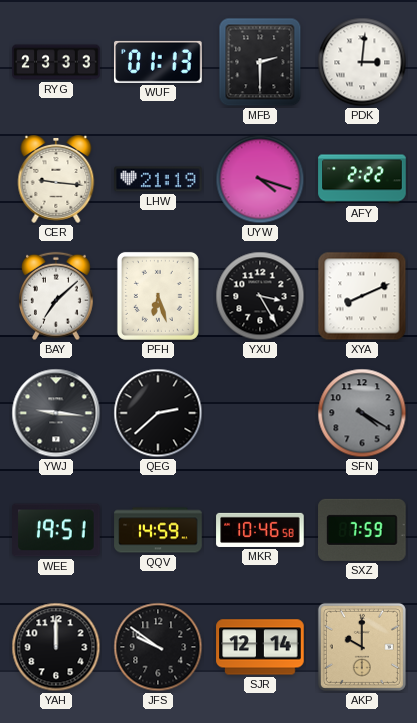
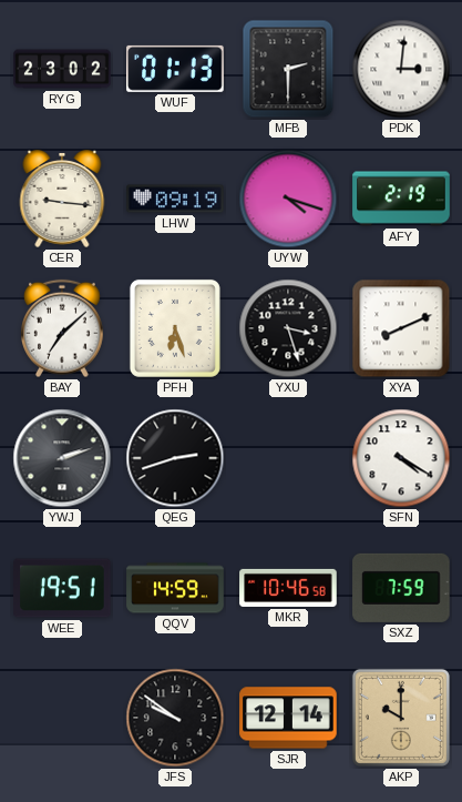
RYG: 23:33 -> 23:02
LHW: 21:19 -> 09:19
AFY: 2:22 -> 2:19
YXU: 3:25 -> 3:27
YWJ: 9:16 -> 2:12
QEG: 2:38 -> 2:42
SFN dial: grey -> white
YAH: 12:00 -> none
